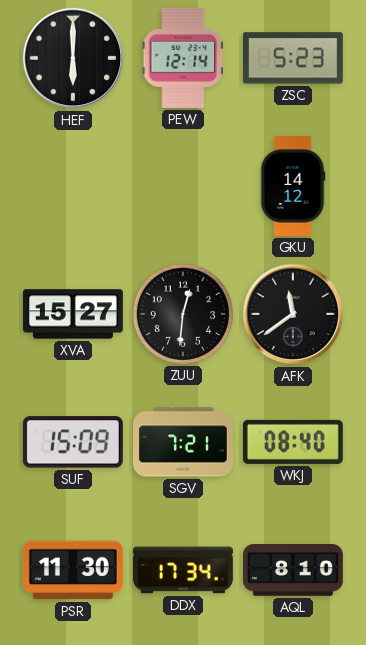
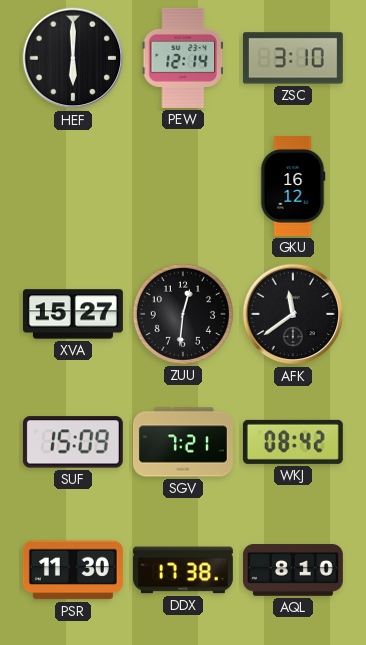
ZSC: 5:23 -> 3:10
GKU: 14:12 -> 16:12
WKJ: 08:40 -> 08:42
DDX: 17:34 -> 17:38
